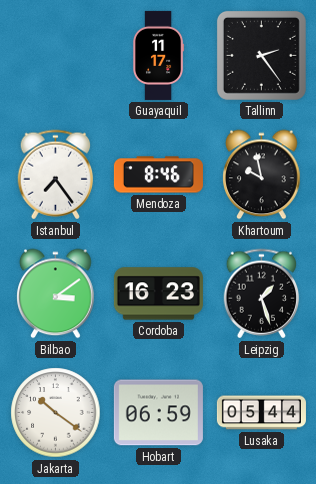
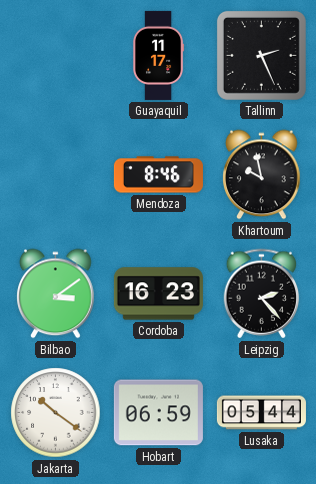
Tallinn: 2:24 -> 2:26
Istanbul: 7:24 -> none
Leipzig: 1:27 -> 2:23
